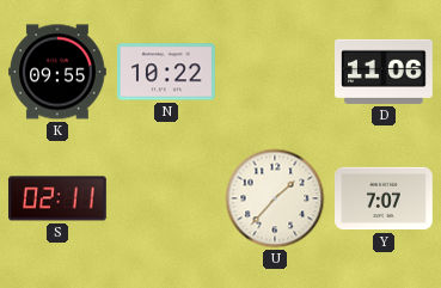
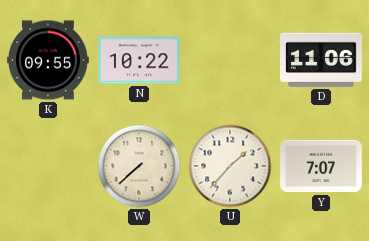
S: 02:11 -> none
W: none -> 7:38
